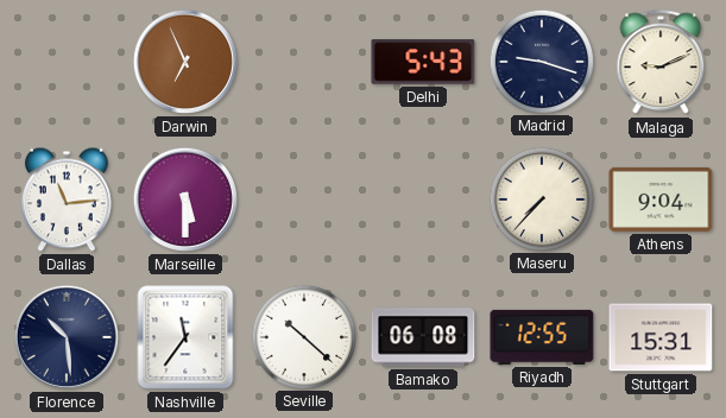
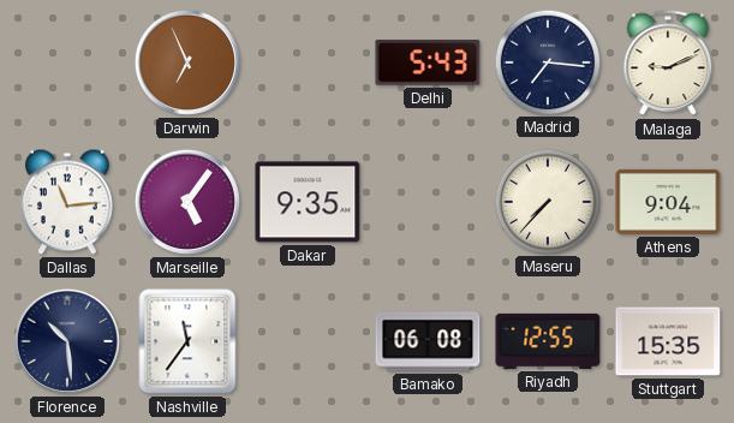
Madrid: 9:18 -> 7:16
Marseille: 5:30 -> 5:06
Dakar: none -> 9:35
Seville: 10:22 -> none
Stuttgart: 15:31 -> 15:35
